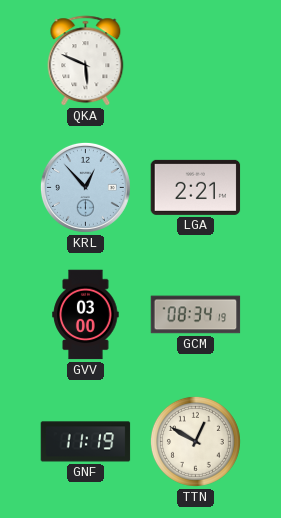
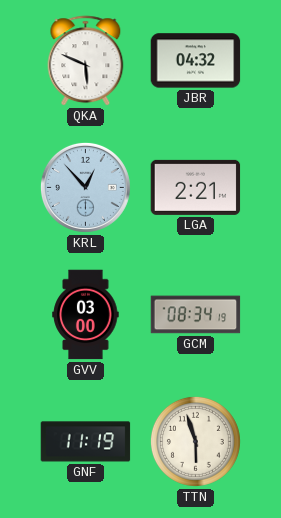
JBR: none -> 04:32
TTN: 12:50 -> 5:57
